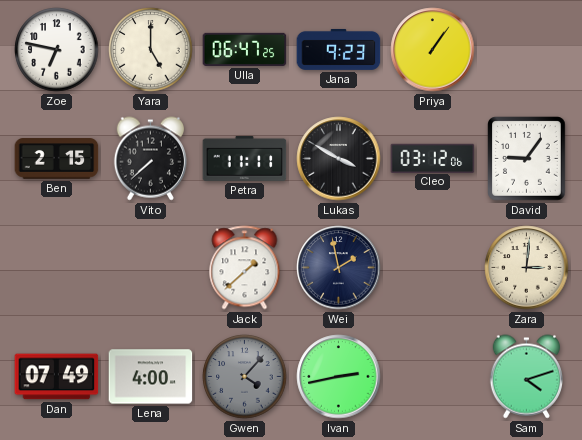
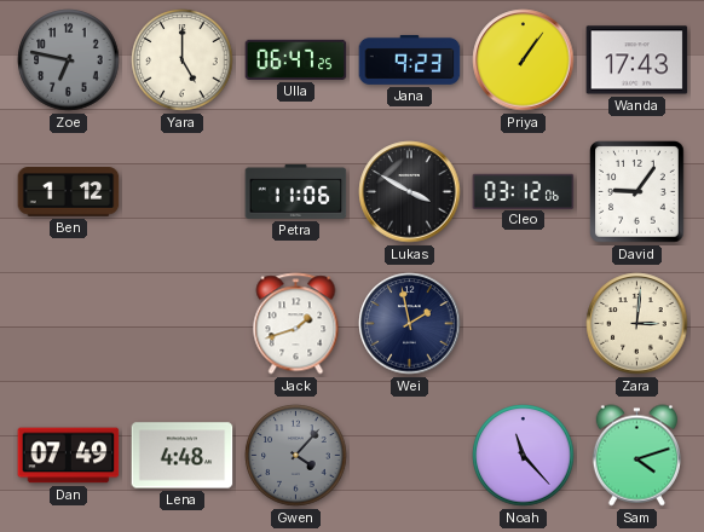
Zoe dial: white -> grey
Wanda: none -> 17:43
Ben: 2:15 -> 1:12
Vito: 7:38 -> none
Petra: 11:11 -> 11:06
Jack: 1:38 -> 1:42
Lena: 4:00 -> 4:48
Ivan: 2:43 -> none
Noah: none -> 11:23
